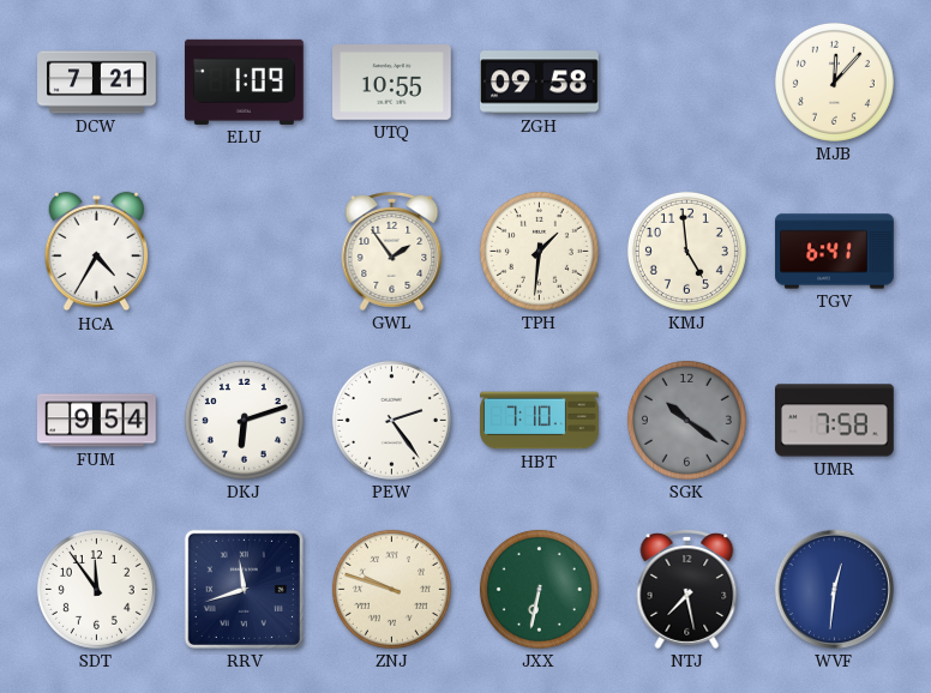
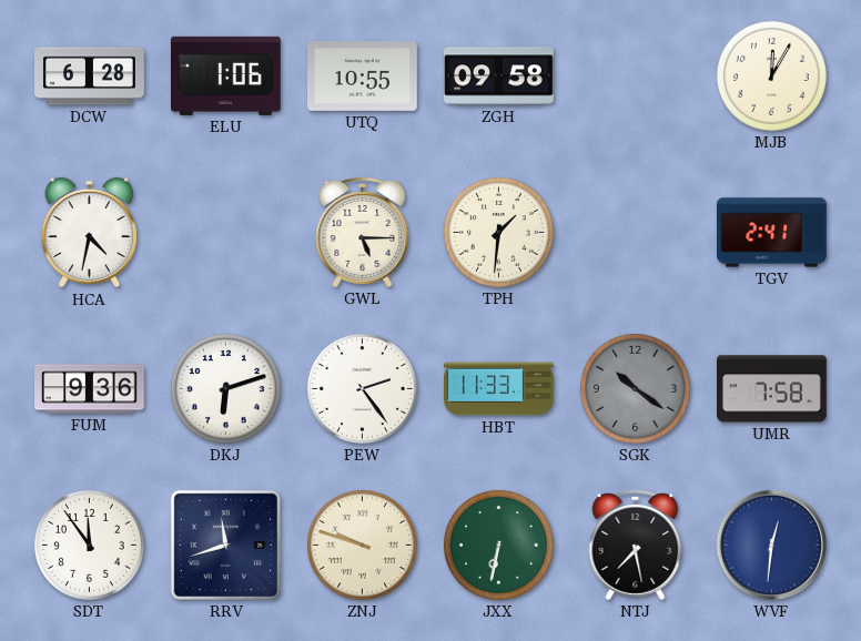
DCW: 7:21 -> 6:28
ELU: 1:09 -> 1:06
MJB: 12:07 -> 12:05
HCA: 4:35 -> 4:32
GWL: 1:54 -> 5:15
KMJ: 4:59 -> none
TGV: 6:41 -> 2:41
FUM: 9:54 -> 9:36
HBT: 7:10 -> 11:33
